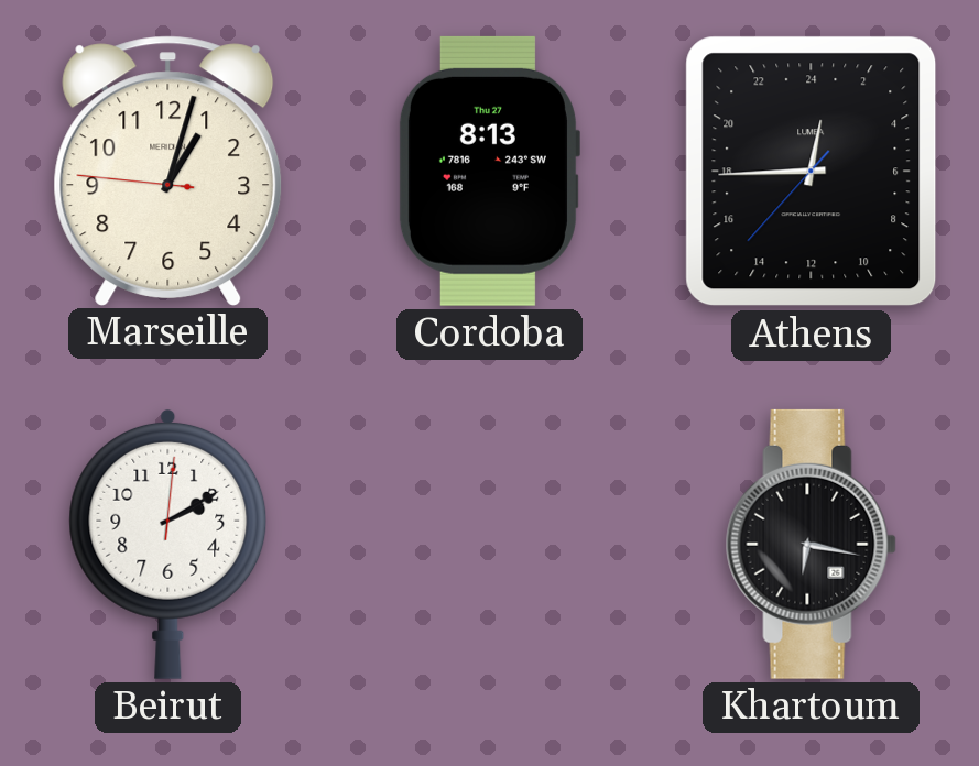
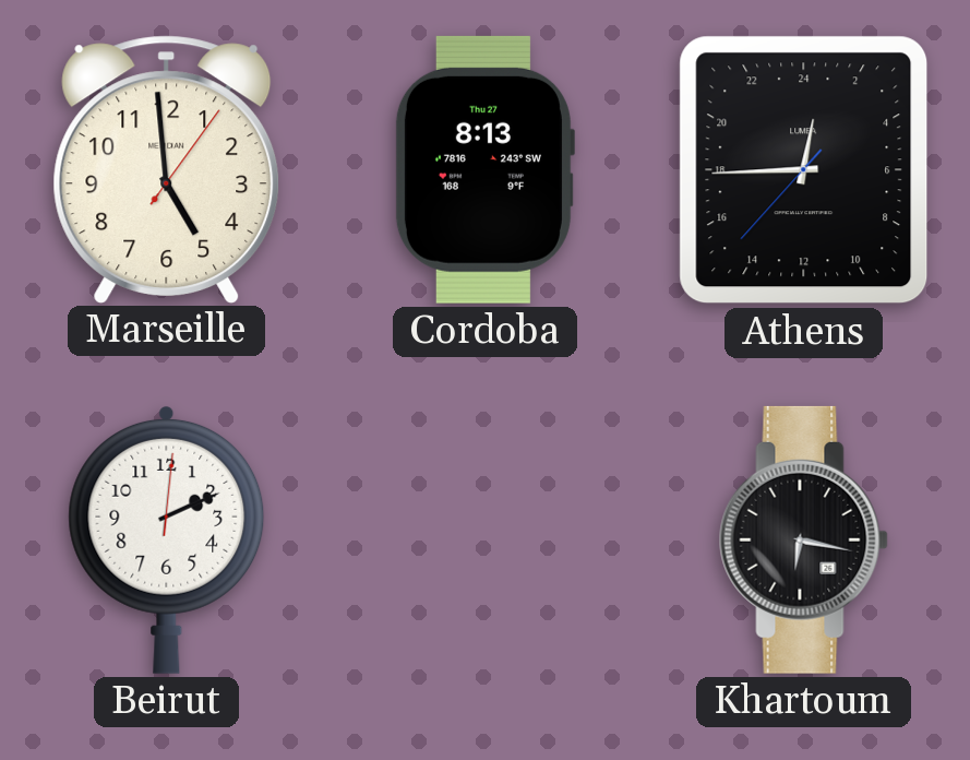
Marseille: 1:02 -> 4:59
Beirut: 2:10 -> 2:11
